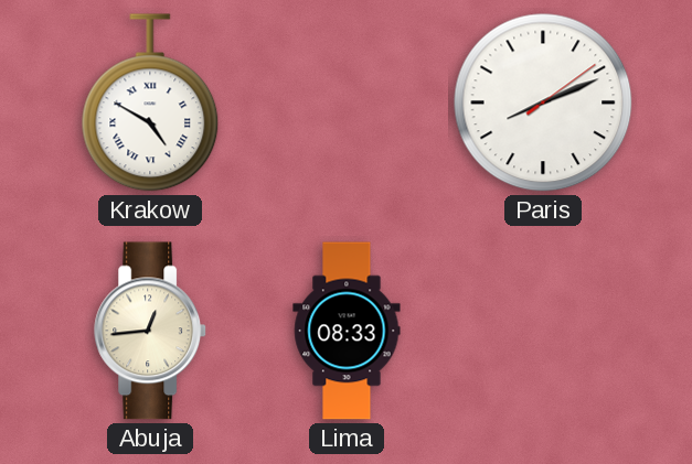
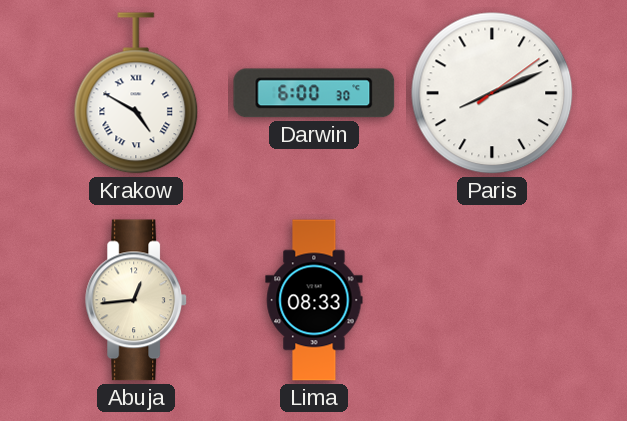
Darwin: none -> 6:00
